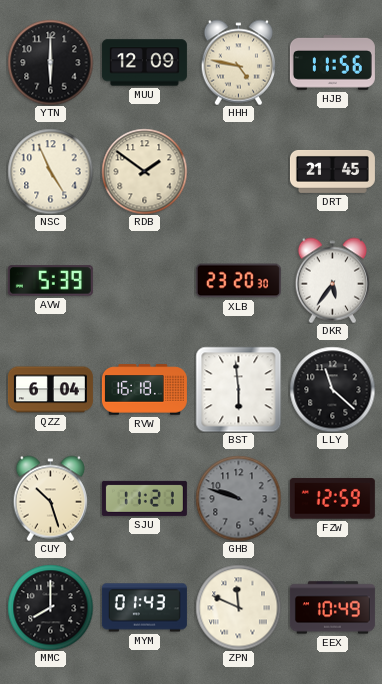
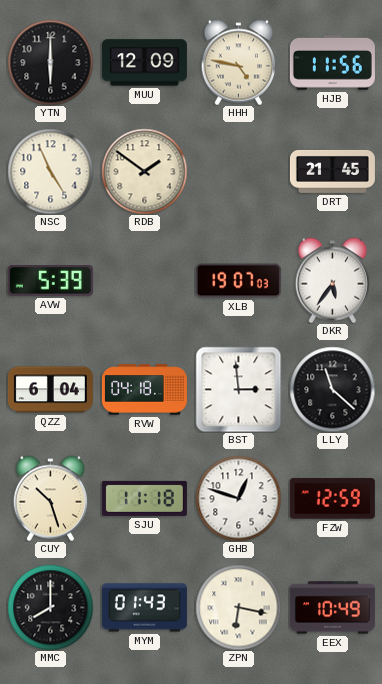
XLB: 23:20 -> 19:07
RVW: 16:18 -> 04:18
BST: 5:59 -> 2:59
SJU: 11:21 -> 11:18
GHB: 9:48 -> 12:48
GHB dial: grey -> white
ZPN: 11:49 -> 6:17
